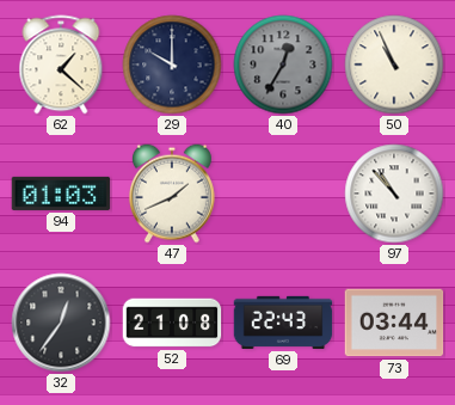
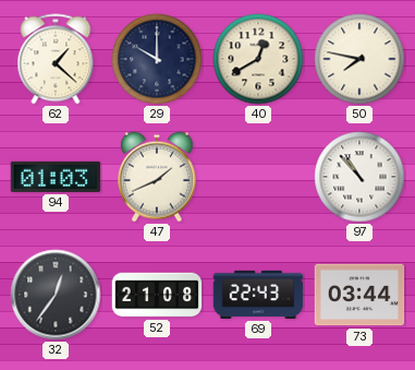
40: 12:35 -> 12:40
40 dial: grey -> cream
50: 10:56 -> 7:47
